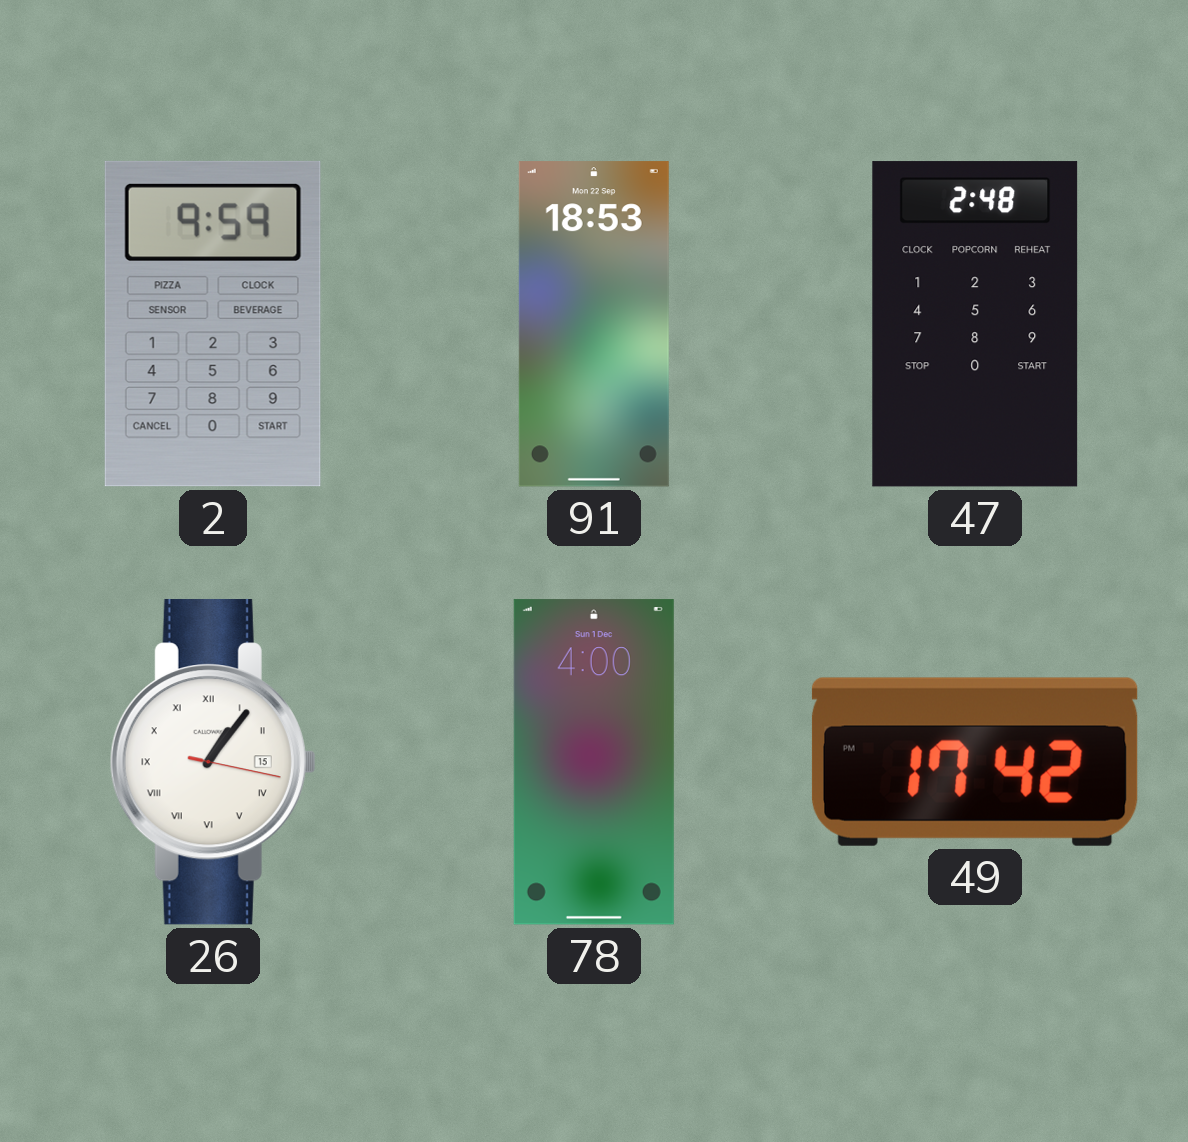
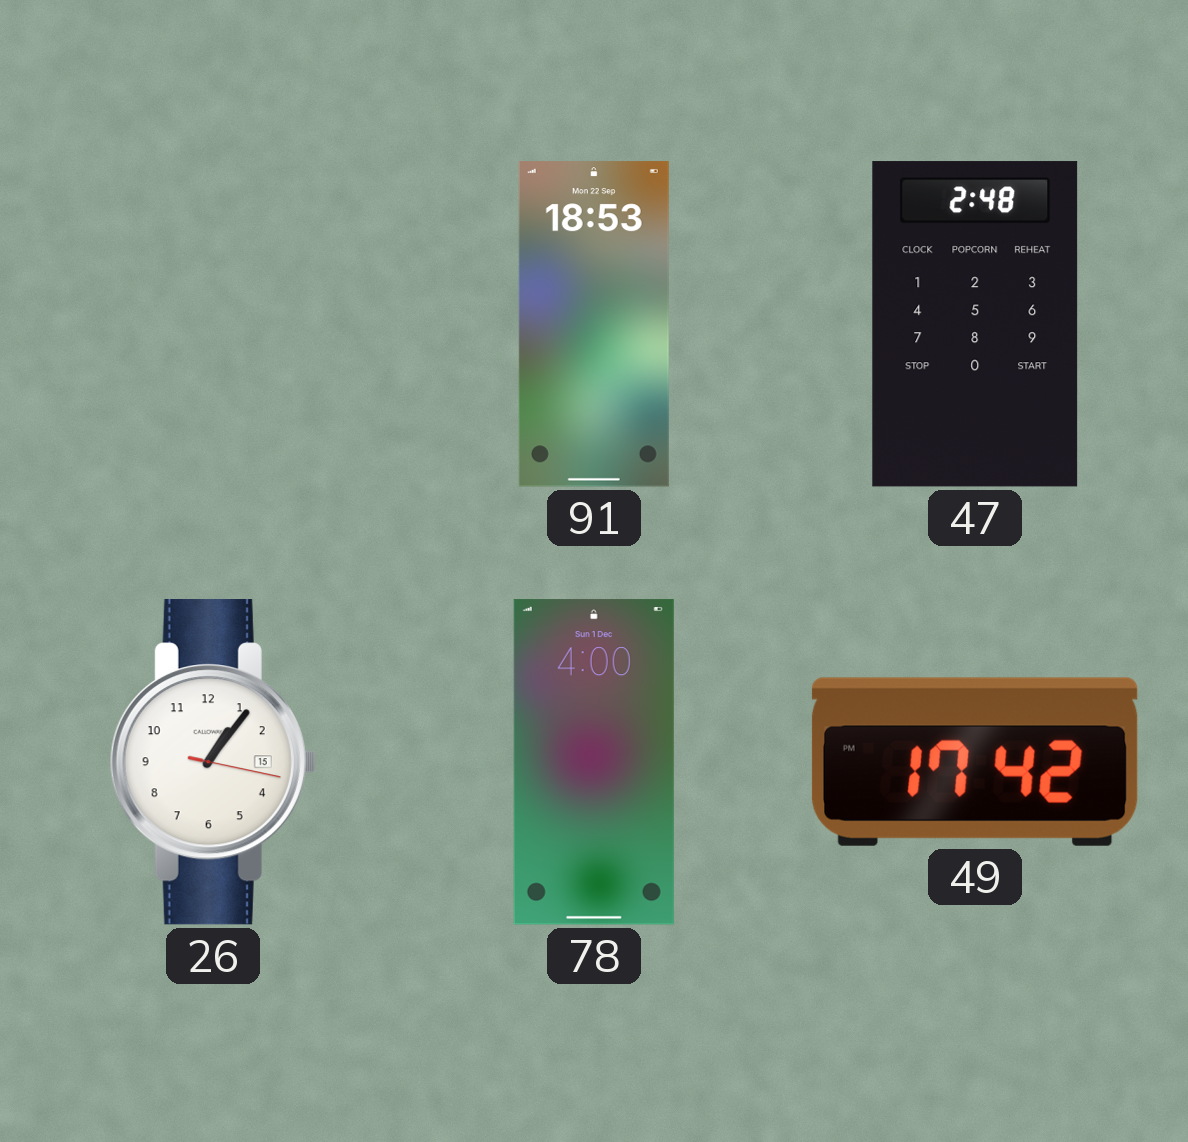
2: 9:59 -> none
26 numerals: Roman -> Arabic
